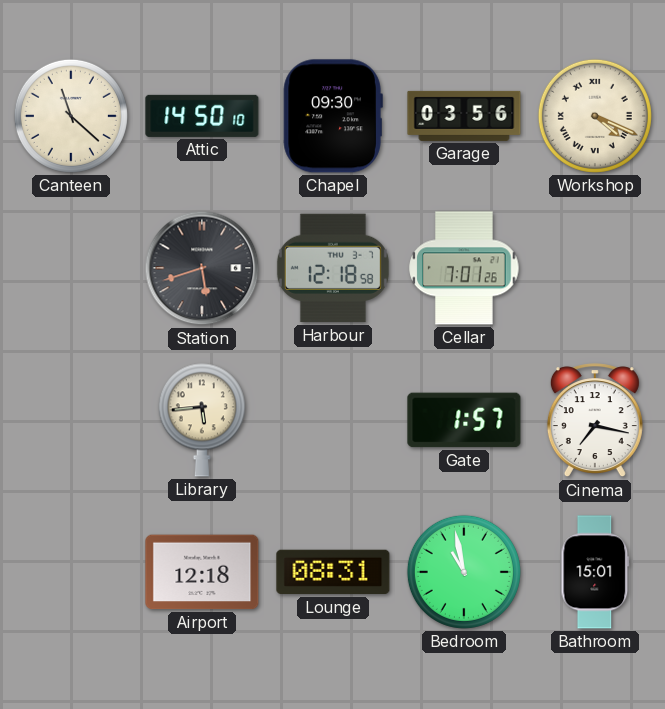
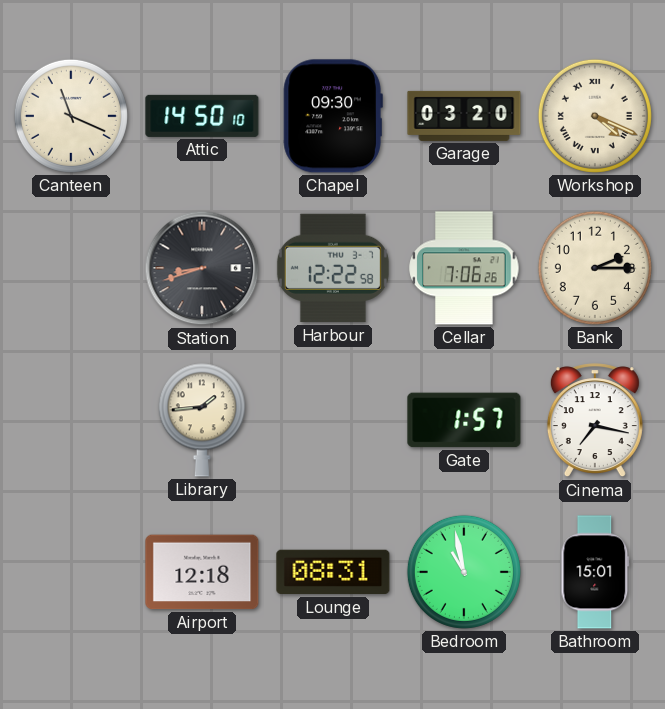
Canteen: 11:22 -> 11:19
Garage: 03:56 -> 03:20
Station: 5:42 -> 8:42
Harbour: 12:18 -> 12:22
Cellar: 7:01 -> 7:06
Bank: none -> 2:15
Library: 5:44 -> 1:44
